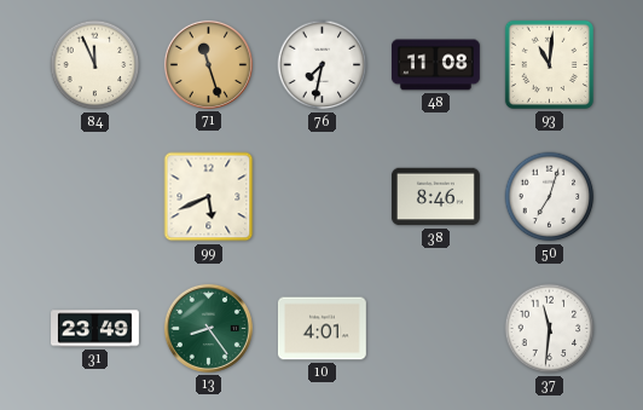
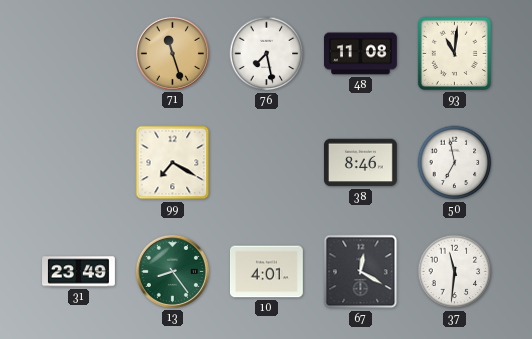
84: 11:56 -> none
76: 7:32 -> 7:28
99: 5:41 -> 7:20
50: 7:03 -> 6:58
67: none -> 12:20
